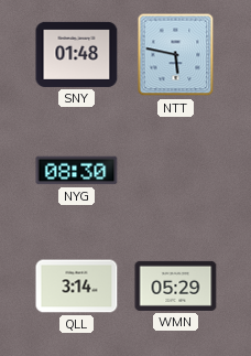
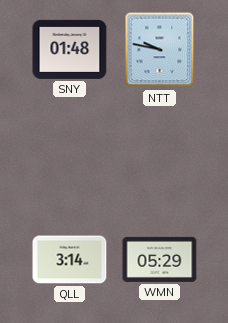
NTT: 5:47 -> 9:47
NYG: 08:30 -> none
